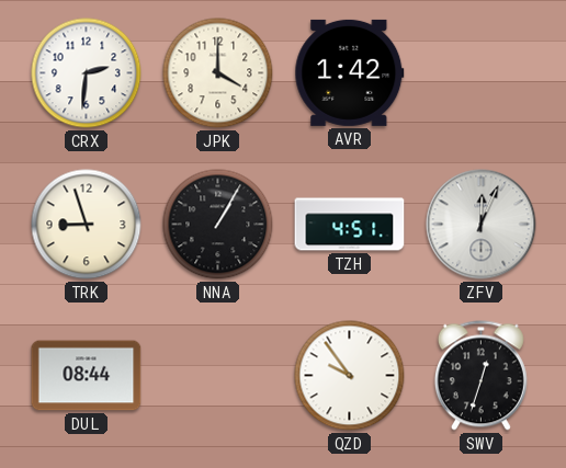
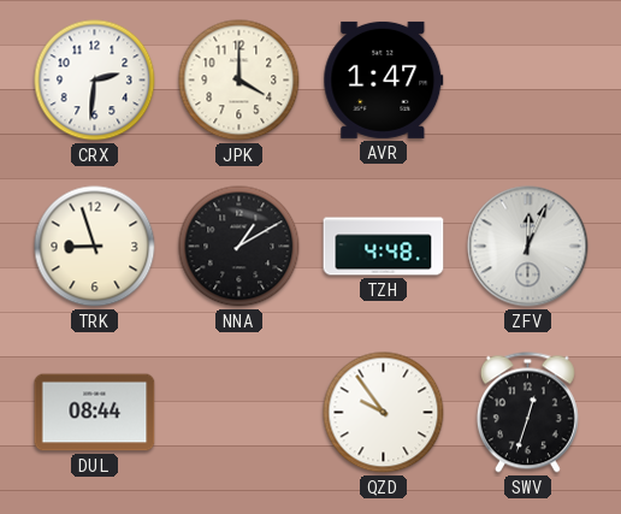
AVR: 1:42 -> 1:47
NNA: 1:05 -> 1:10
TZH: 4:51 -> 4:48
